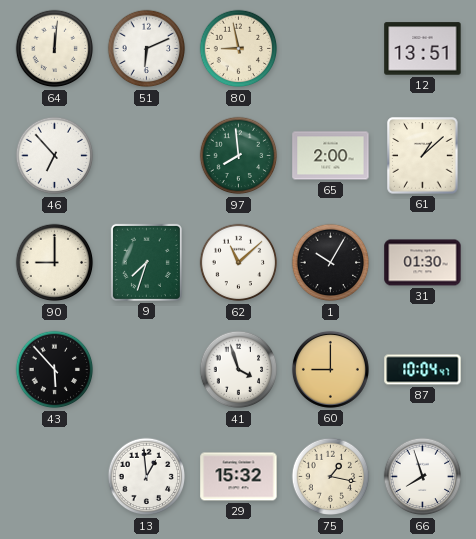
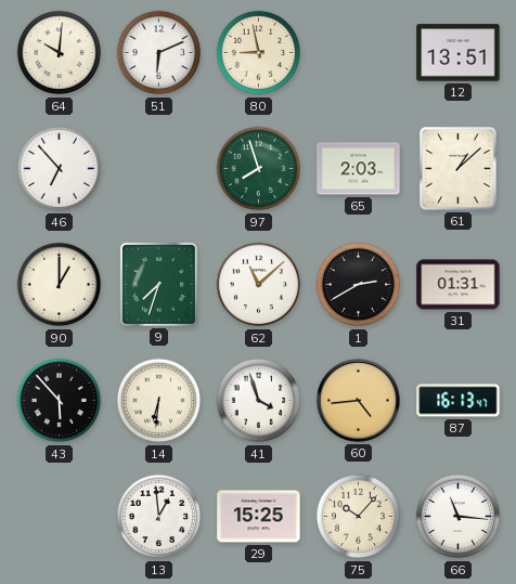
64: 12:01 -> 10:01
97: 7:59 -> 7:57
65: 2:00 -> 2:03
90: 9:00 -> 1:00
1: 10:05 -> 2:40
31: 01:30 -> 01:31
14: none -> 6:31
60: 9:00 -> 4:44
87: 10:04 -> 16:13
29: 15:32 -> 15:25
75: 1:17 -> 10:07
66: 7:57 -> 11:16
